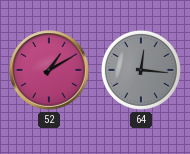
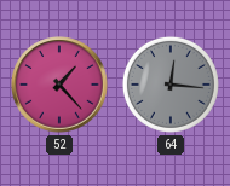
52: 1:10 -> 1:23
